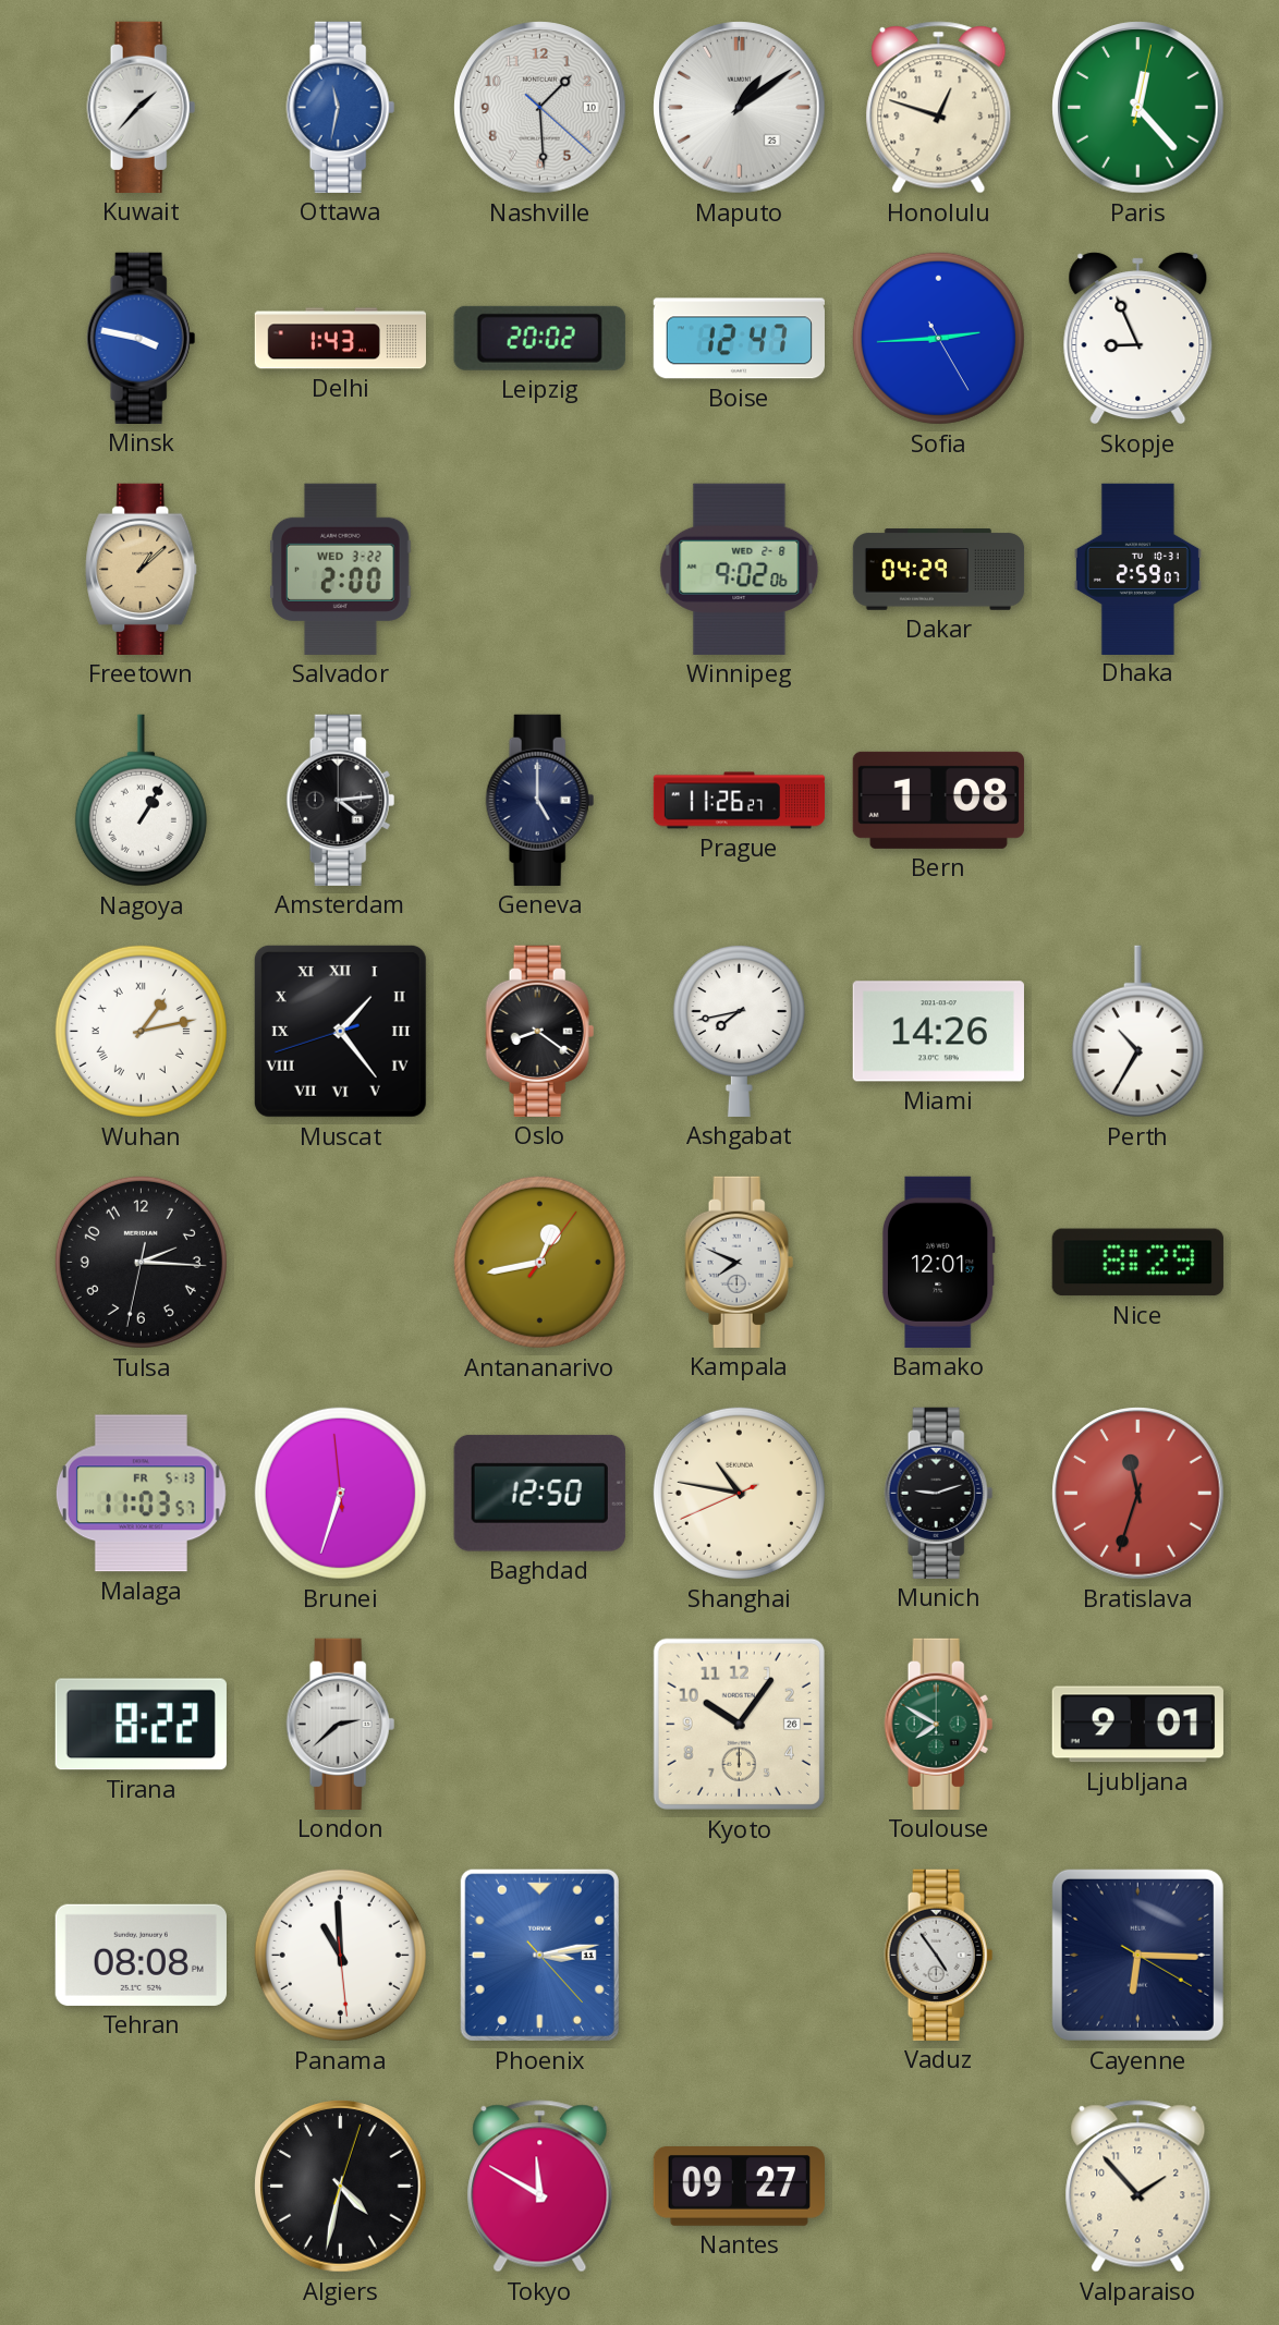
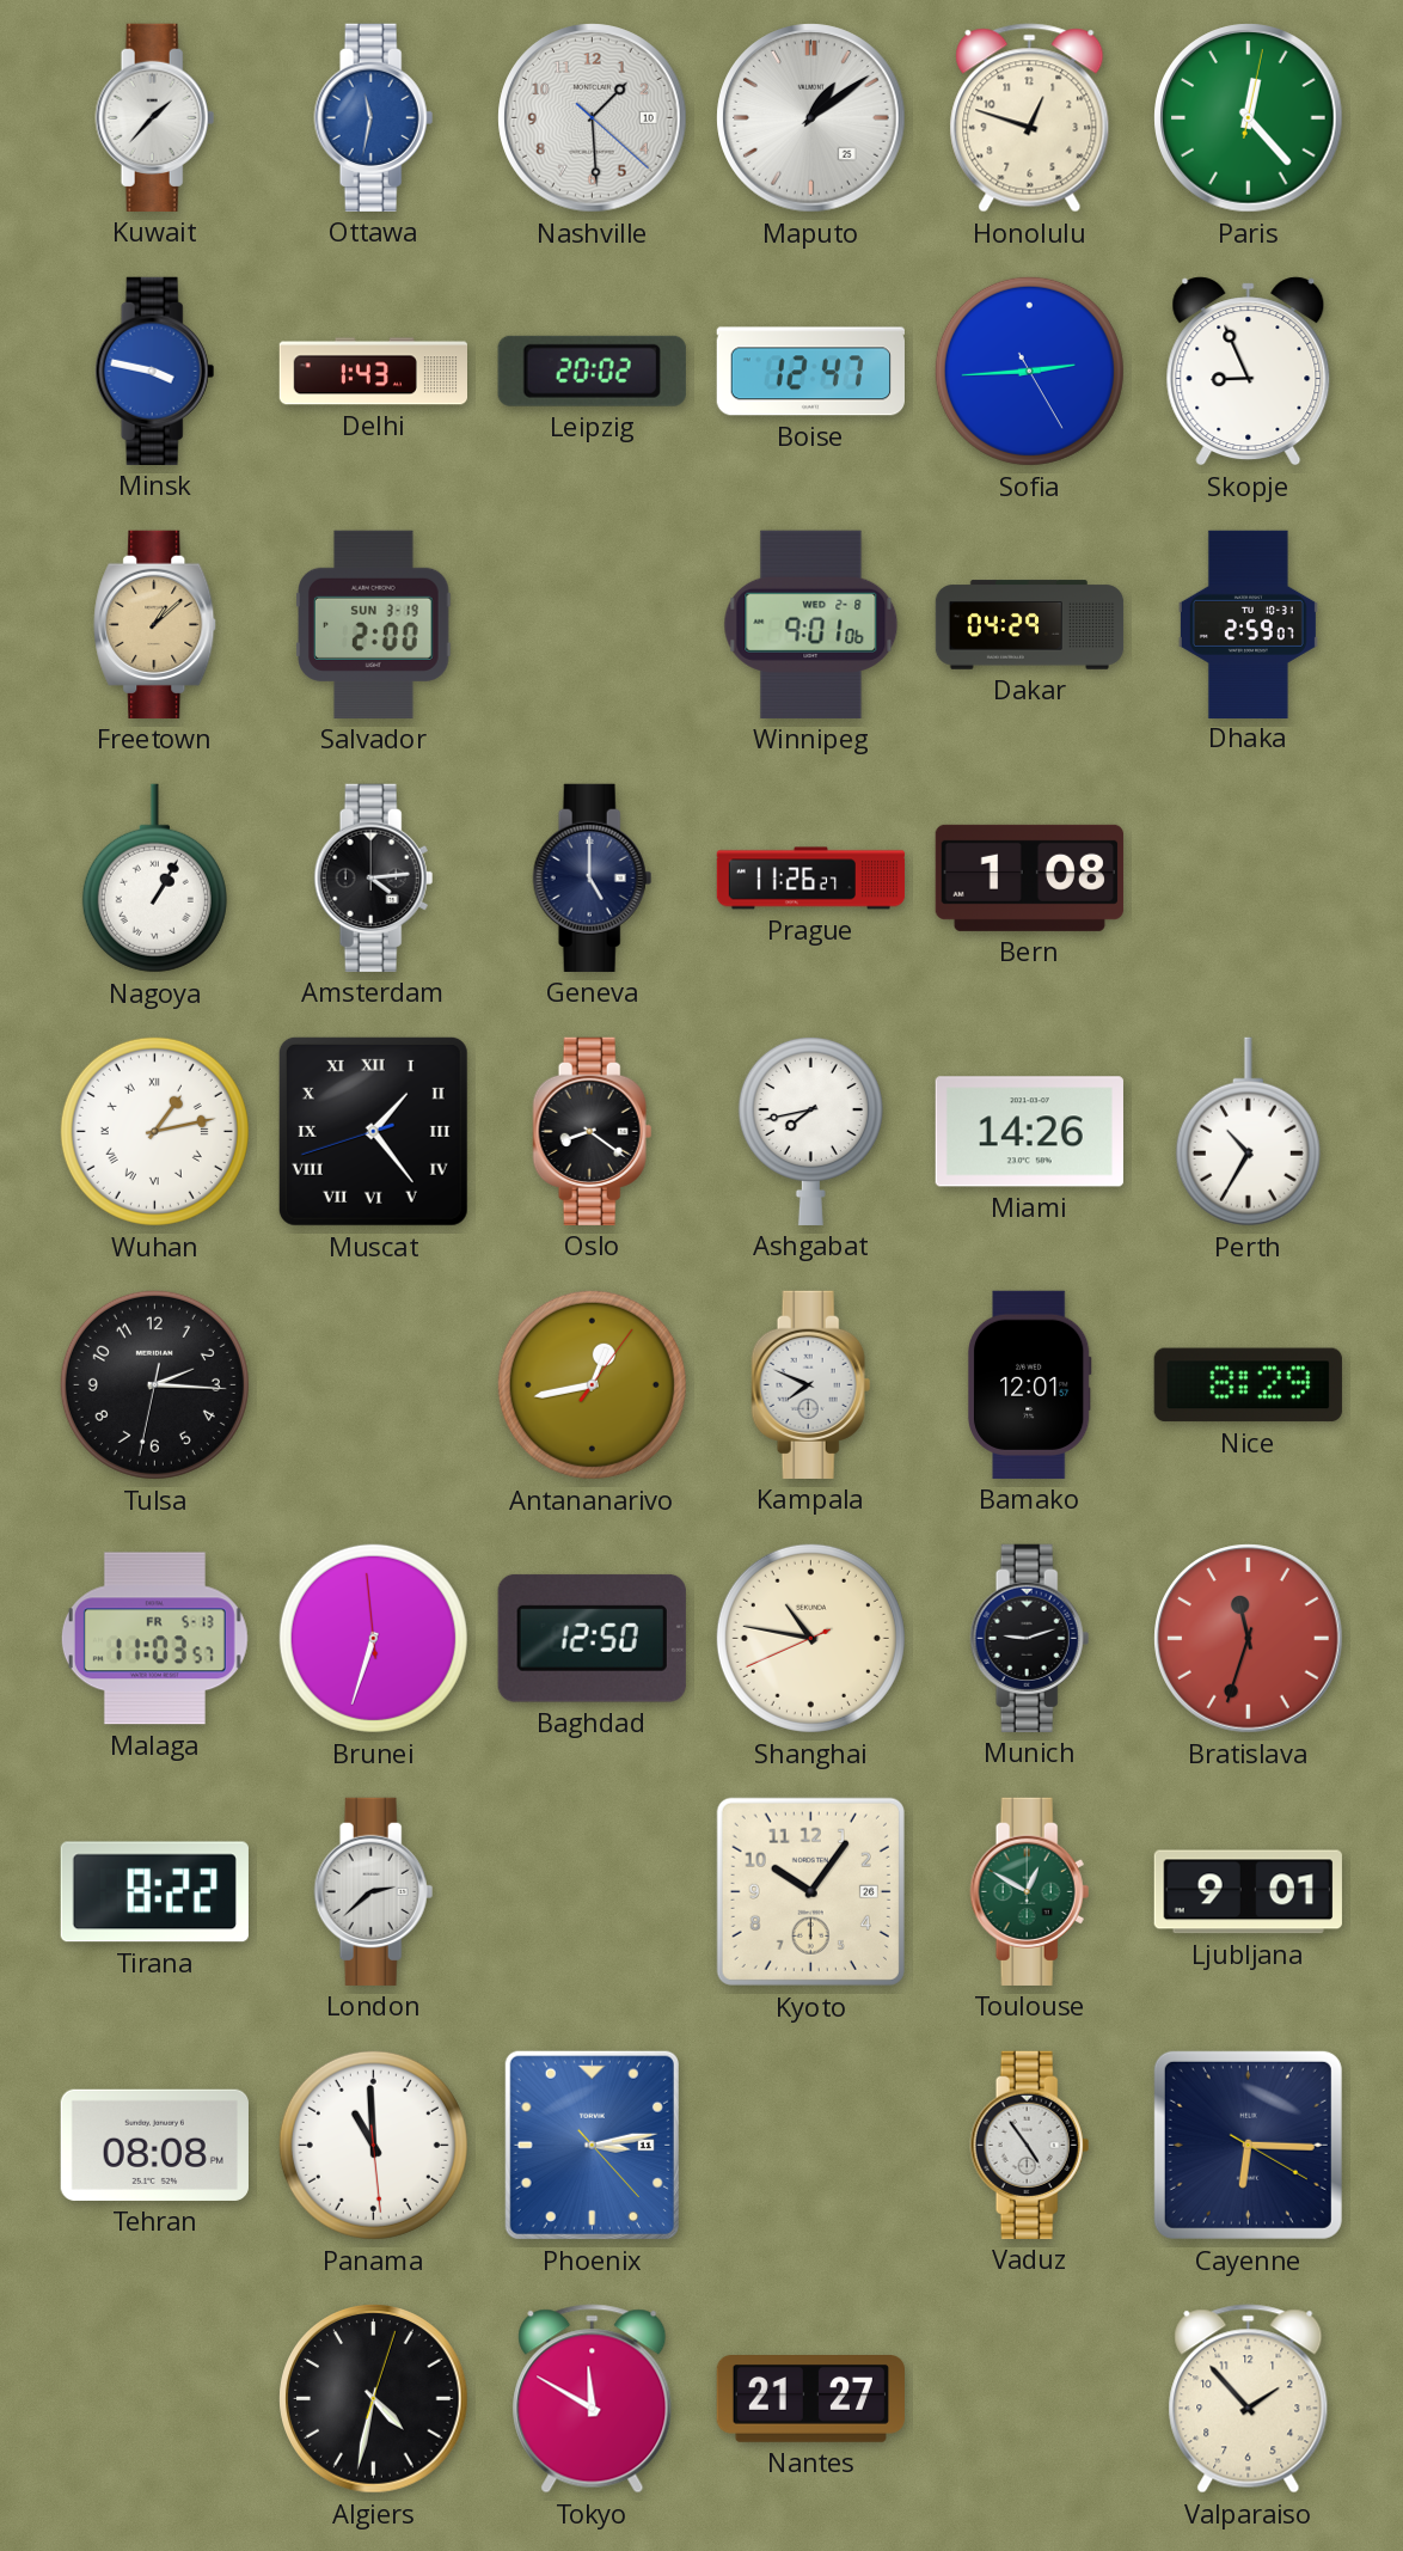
Salvador date: WED 3-22 -> SUN 3-19
Winnipeg: 9:02 -> 9:01
Toulouse: 7:50 -> 12:50
Nantes: 09:27 -> 21:27
